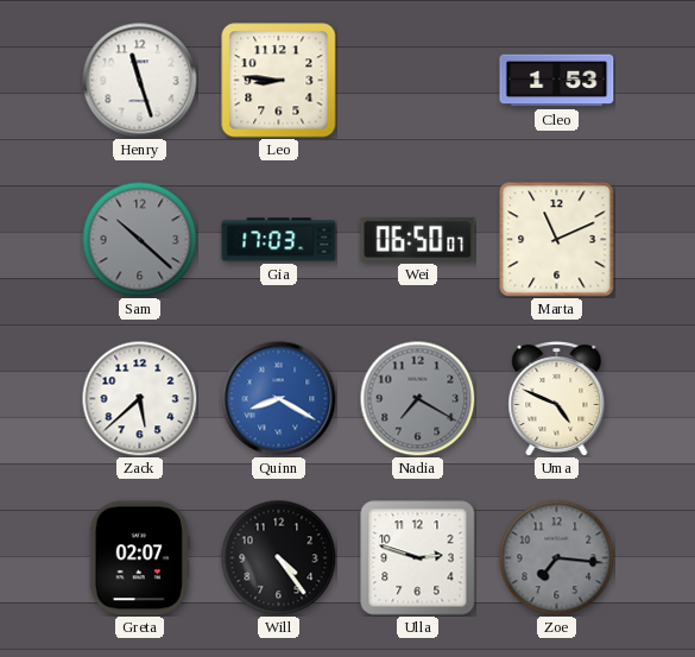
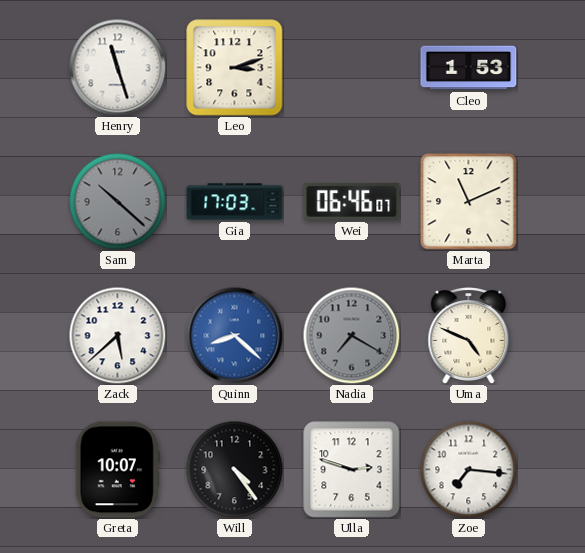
Leo: 8:46 -> 3:12
Wei: 06:50 -> 06:46
Quinn: 8:20 -> 8:22
Greta: 02:07 -> 10:07
Zoe dial: grey -> white
